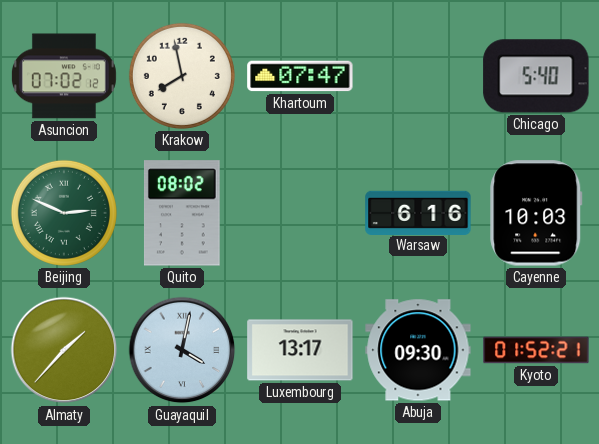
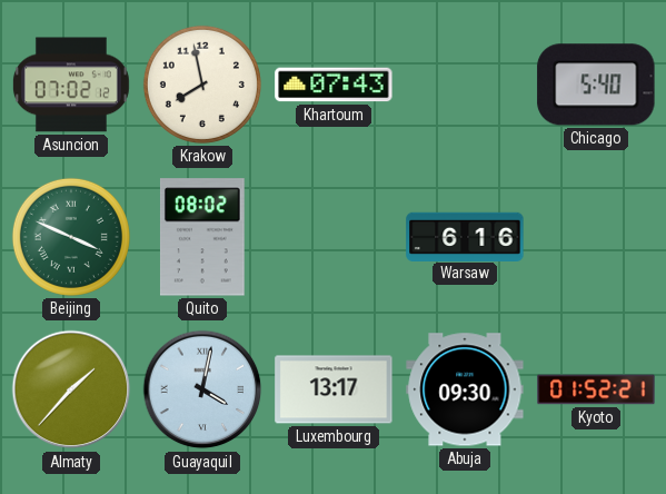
Khartoum: 07:47 -> 07:43
Beijing: 2:49 -> 3:49
Cayenne: 10:03 -> none
